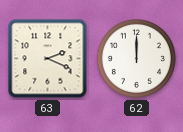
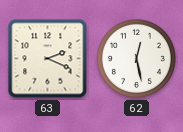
62: 12:00 -> 12:28
